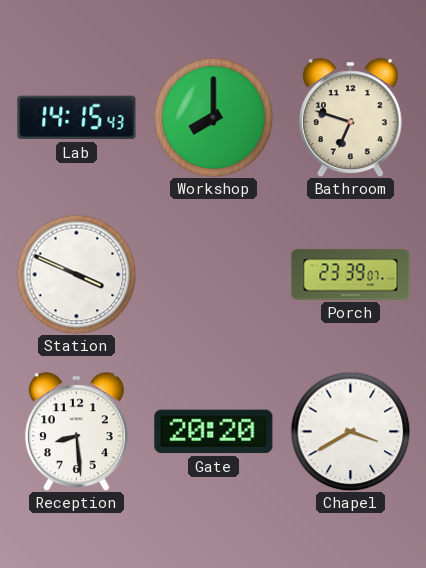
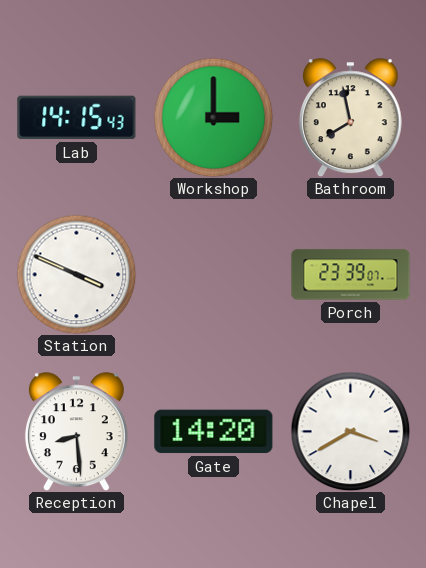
Workshop: 8:00 -> 3:00
Bathroom: 6:48 -> 7:58
Gate: 20:20 -> 14:20
